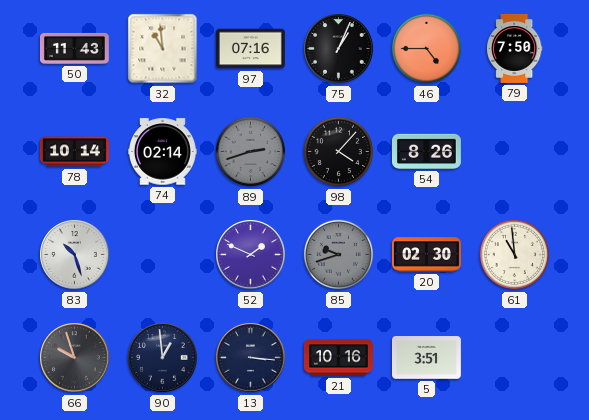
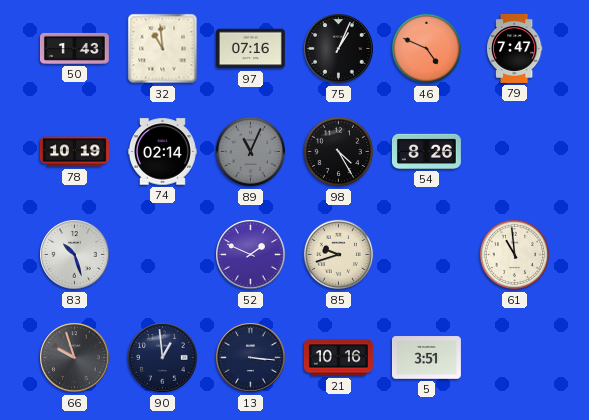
50: 11:43 -> 1:43
46: 4:45 -> 4:49
79: 7:50 -> 7:47
78: 10:14 -> 10:19
89: 2:42 -> 11:04
98: 4:07 -> 4:25
85 dial: grey -> cream
20: 02:30 -> none
